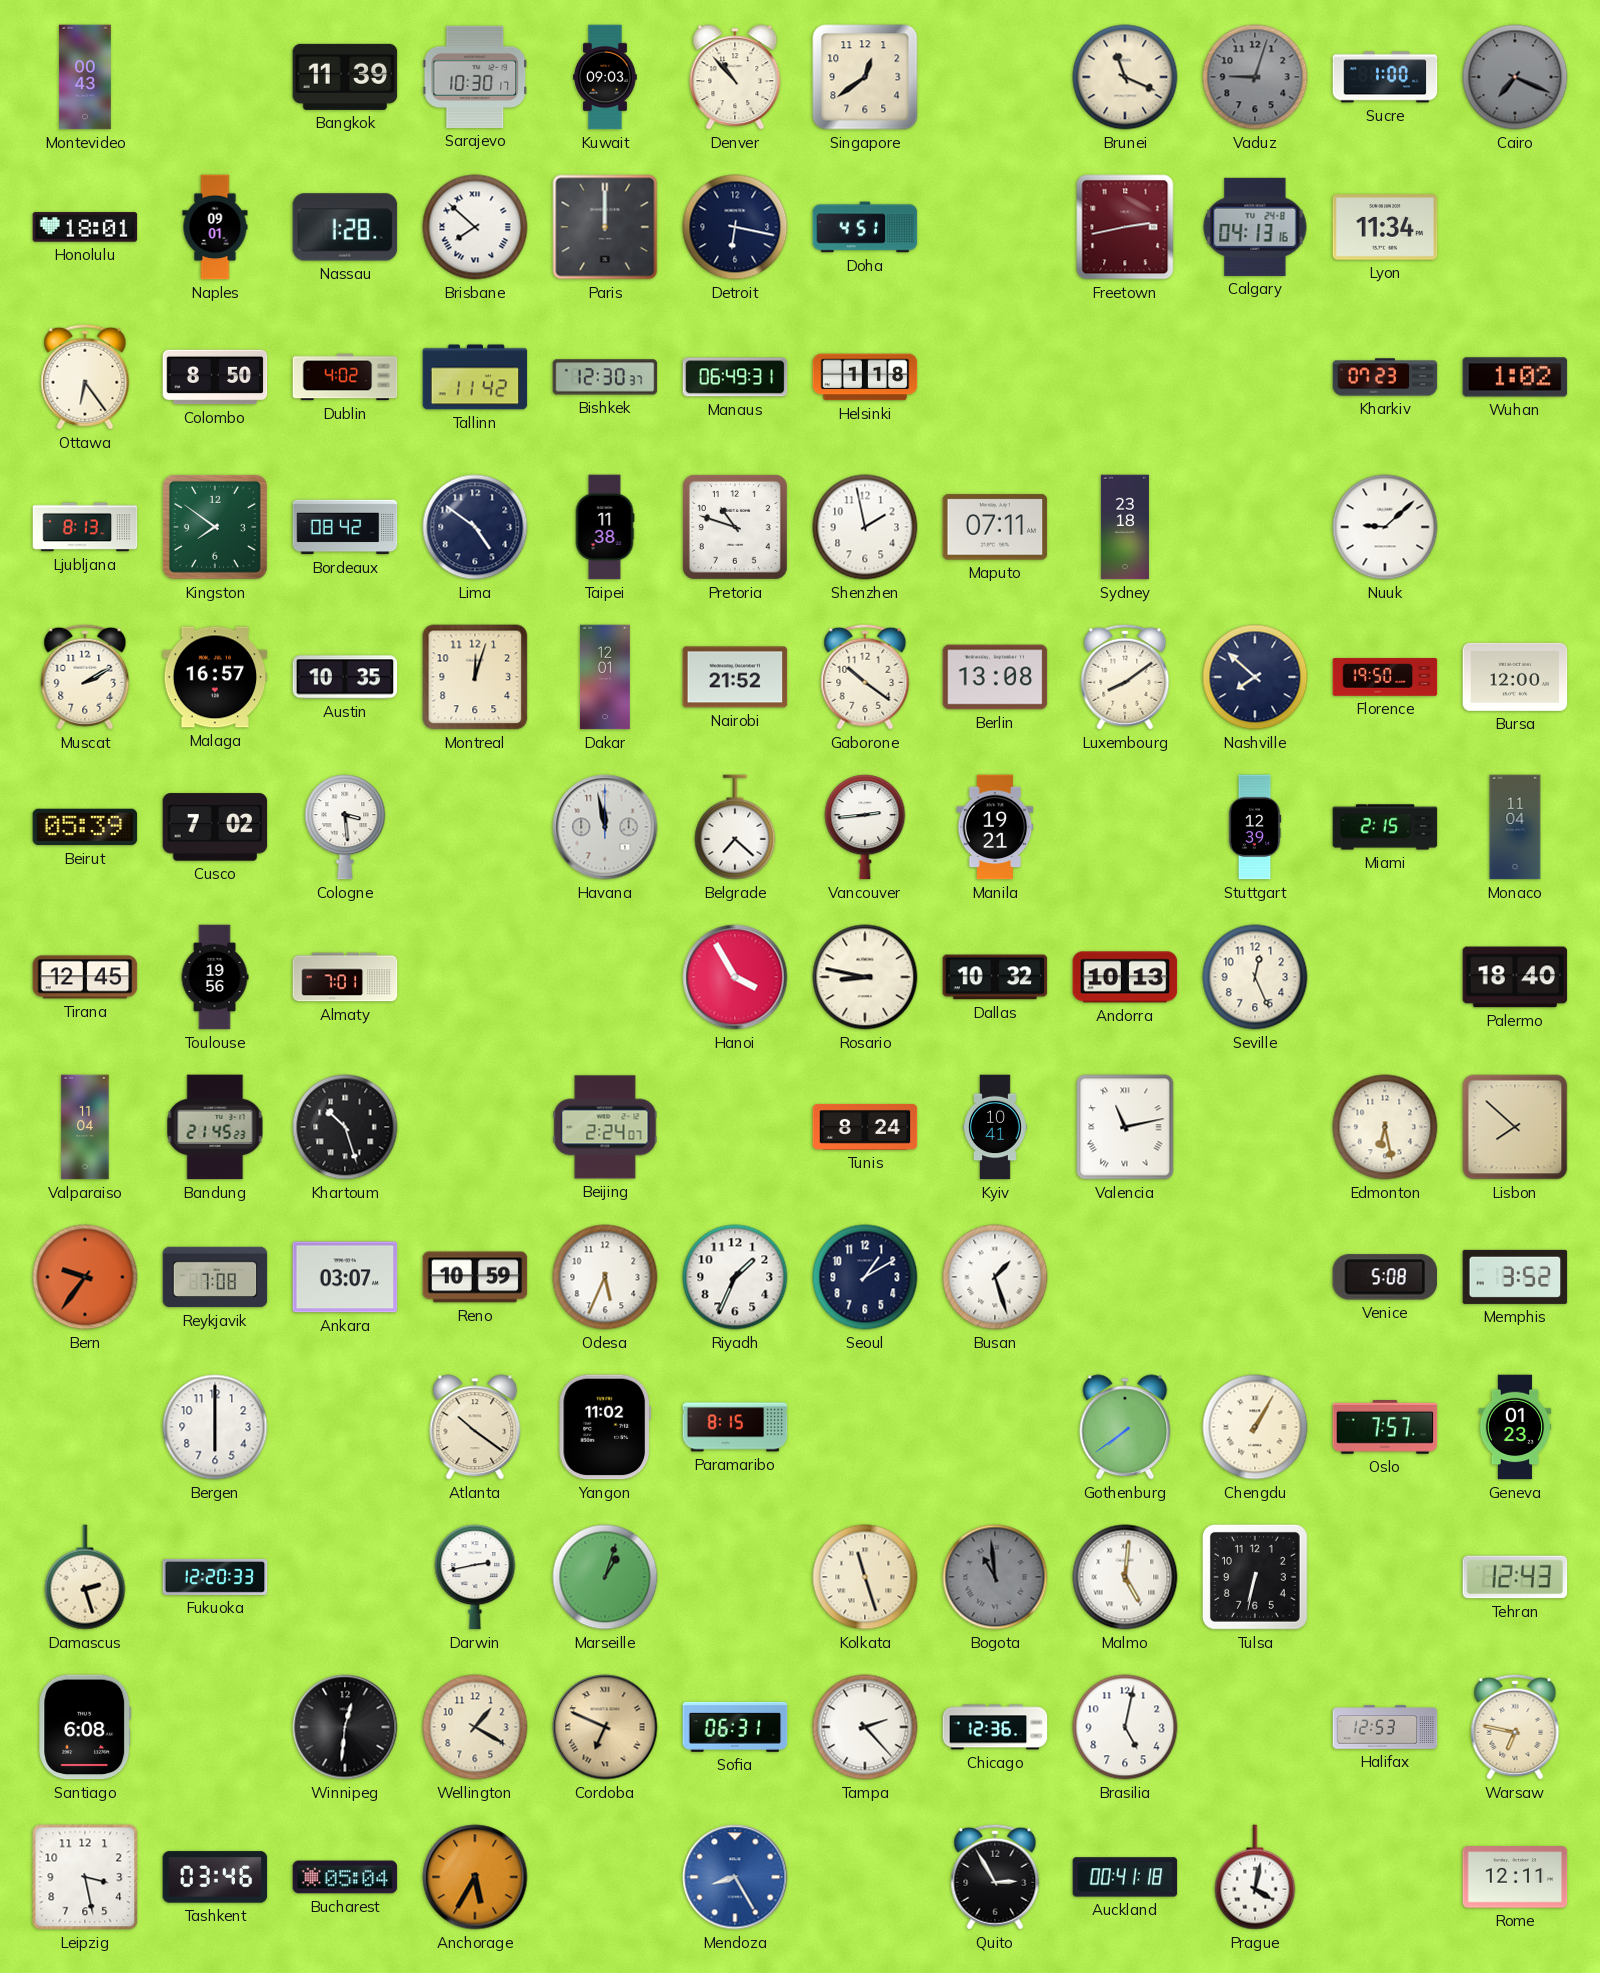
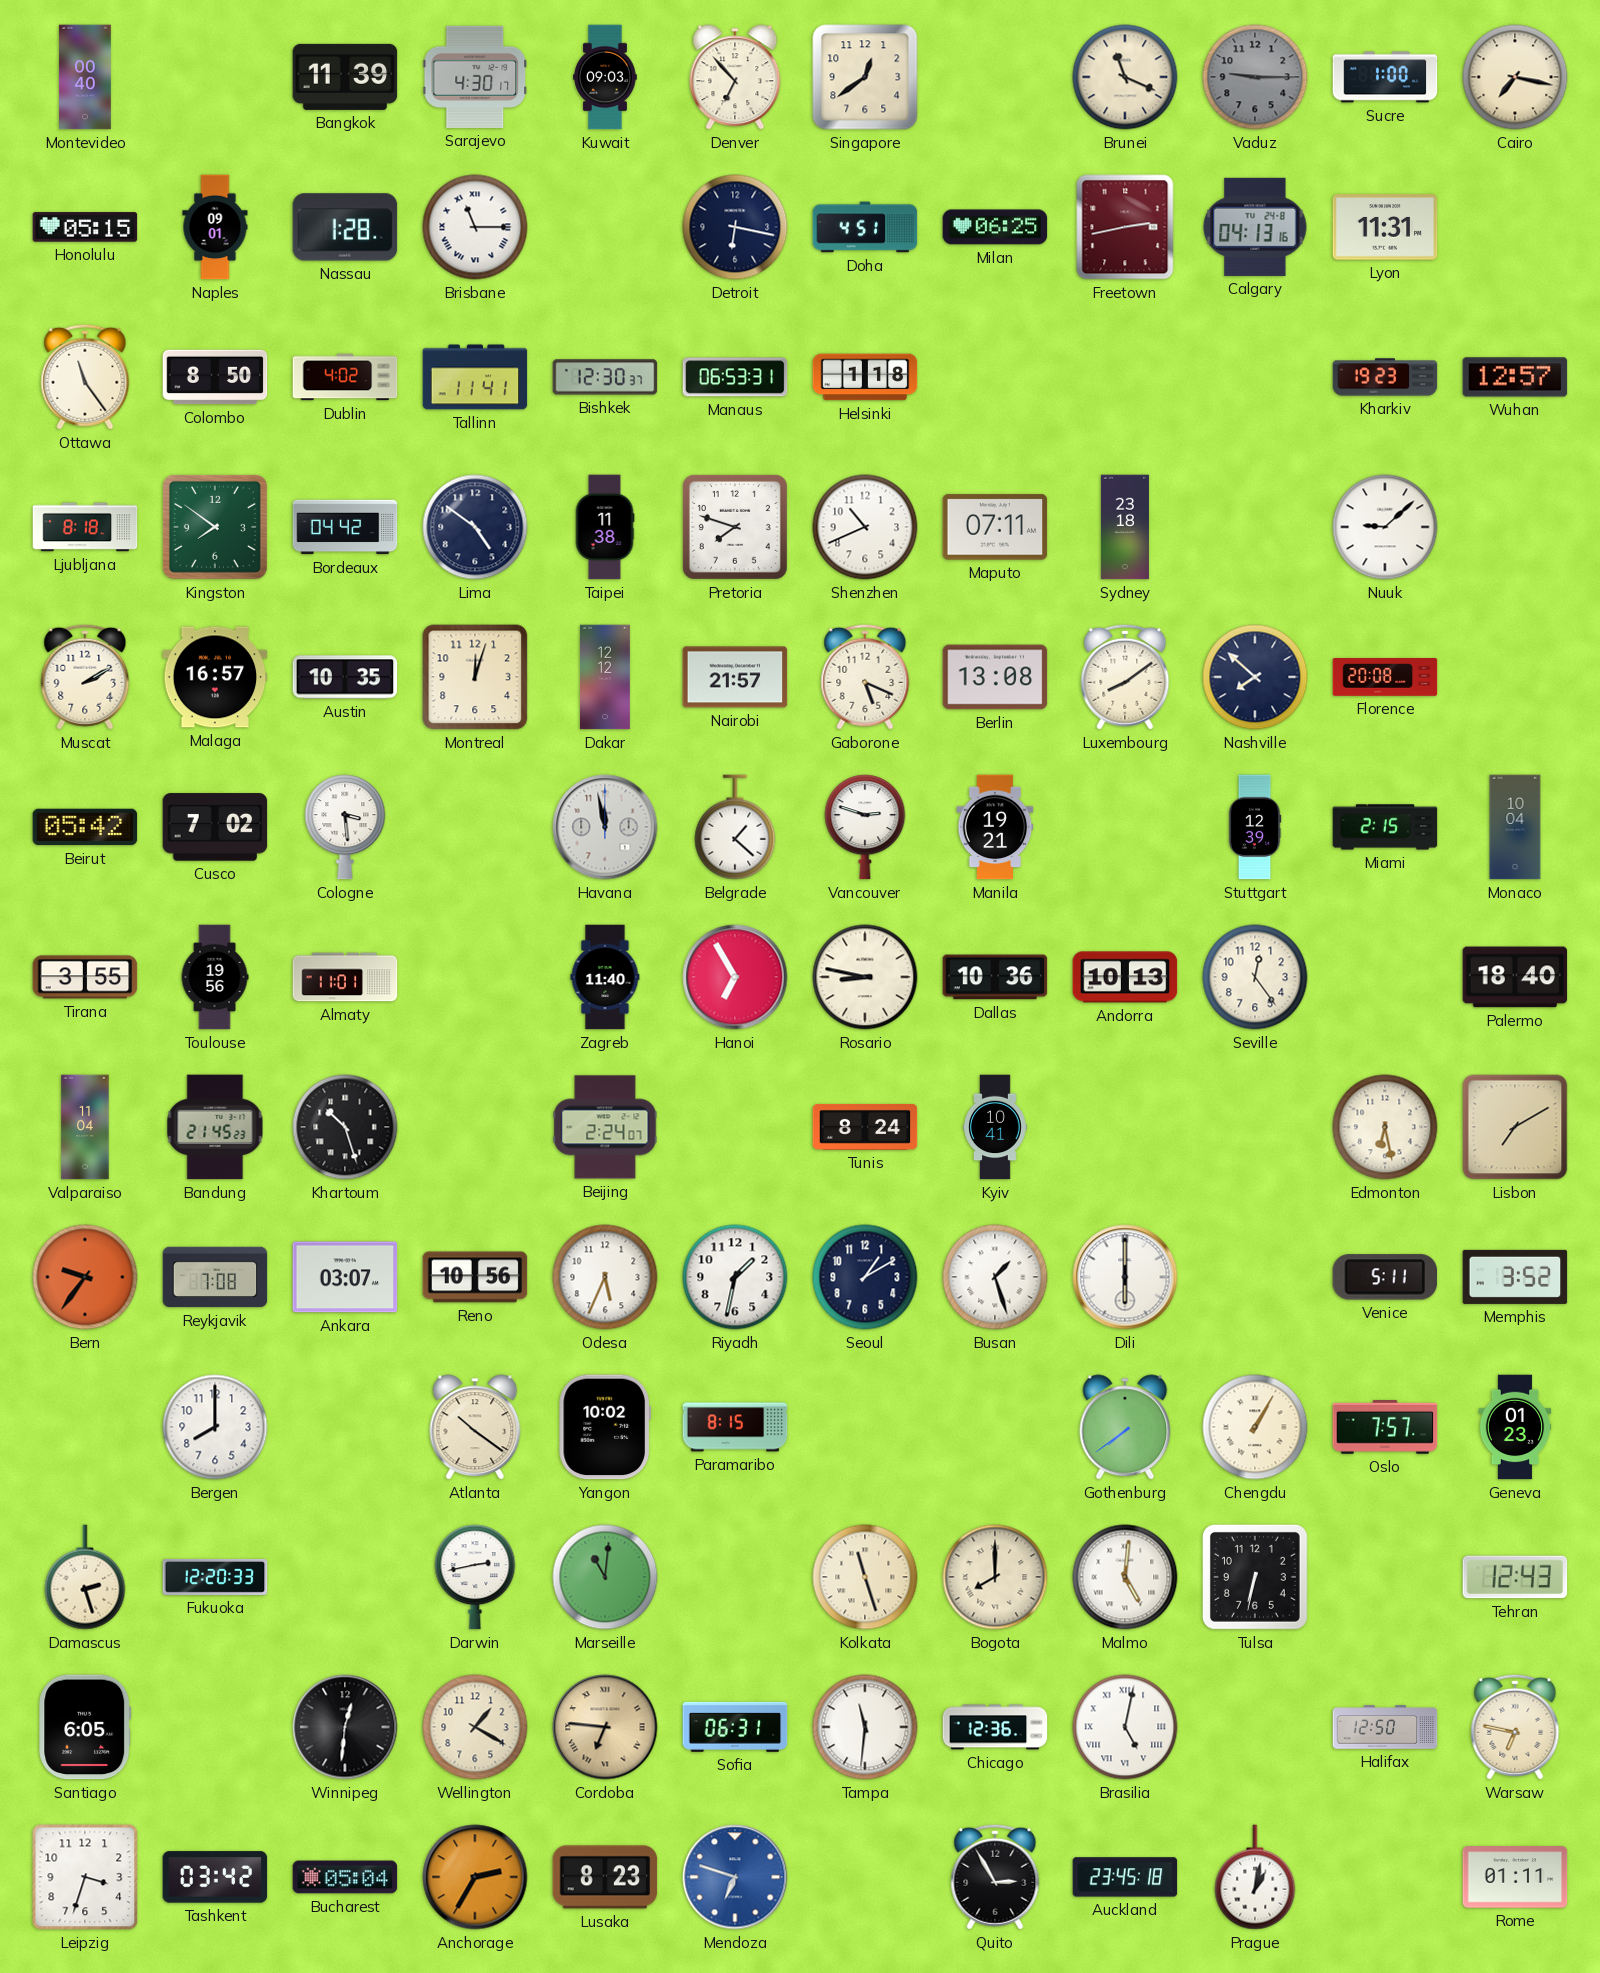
Montevideo: 00:43 -> 00:40
Sarajevo: 10:30 -> 4:30
Denver: 10:53 -> 6:53
Vaduz: 9:03 -> 9:15
Cairo: 7:19 -> 7:17
Cairo dial: grey -> cream
Honolulu: 18:01 -> 05:15
Brisbane: 7:52 -> 11:15
Paris: 12:00 -> none
Milan: none -> 06:25
Lyon: 11:34 -> 11:31
Ottawa: 6:24 -> 11:24
Tallinn: 11:42 -> 11:41
Manaus: 06:49 -> 06:53
Kharkiv: 07:23 -> 19:23
Wuhan: 1:02 -> 12:57
Ljubljana: 8:13 -> 8:18
Bordeaux: 08:42 -> 04:42
Pretoria: 10:48 -> 7:48
Shenzhen: 1:58 -> 10:41
Dakar: 12:01 -> 12:12
Nairobi: 21:52 -> 21:57
Gaborone: 10:21 -> 5:19
Florence: 19:50 -> 20:08
Bursa: 12:00 -> none
Beirut: 05:39 -> 05:42
Belgrade: 7:22 -> 1:22
Vancouver: 2:44 -> 2:48
Monaco: 11:04 -> 10:04
Tirana: 12:45 -> 3:55
Almaty: 7:01 -> 11:01
Zagreb: none -> 11:40
Hanoi: 3:55 -> 6:55
Dallas: 10:32 -> 10:36
Seville: 12:26 -> 12:24
Valencia: 11:13 -> none
Lisbon: 7:52 -> 7:10
Reno: 10:59 -> 10:56
Riyadh: 1:34 -> 1:32
Dili: none -> 6:00
Venice: 5:08 -> 5:11
Bergen: 6:00 -> 8:00
Yangon: 11:02 -> 10:02
Marseille: 1:03 -> 11:01
Bogota: 10:59 -> 8:00
Bogota dial: grey -> cream
Santiago: 6:08 -> 6:05
Cordoba: 6:49 -> 6:46
Tampa: 2:23 -> 11:31
Brasilia numerals: Arabic -> Roman
Halifax: 12:53 -> 12:50
Leipzig: 3:28 -> 3:33
Tashkent: 03:46 -> 03:42
Anchorage: 5:35 -> 2:35
Lusaka: none -> 8:23
Mendoza: 8:25 -> 6:48
Auckland: 00:41 -> 23:45
Prague: 4:02 -> 1:02
Rome: 12:11 -> 01:11
